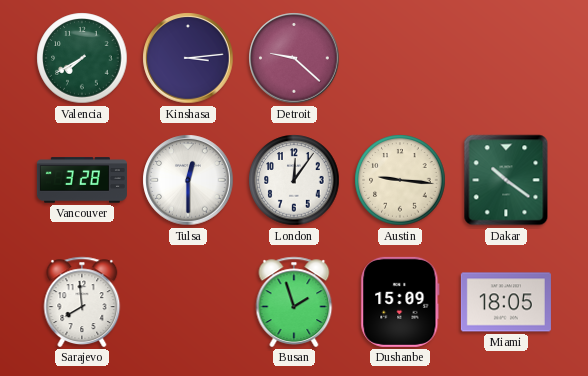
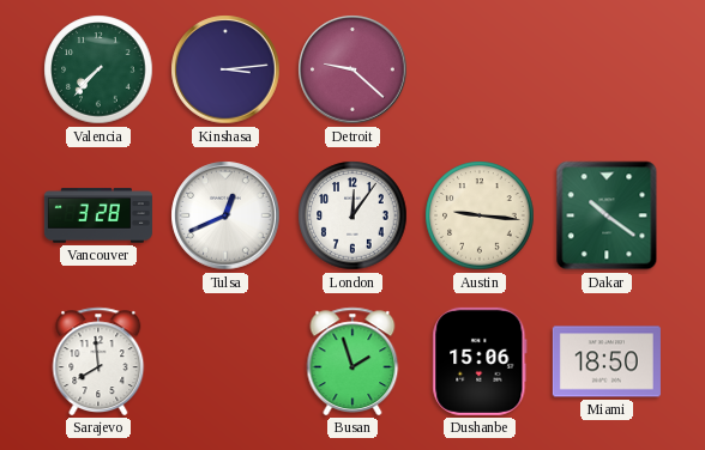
Valencia: 7:40 -> 7:37
Tulsa: 12:30 -> 12:41
Dushanbe: 15:09 -> 15:06
Miami: 18:05 -> 18:50
